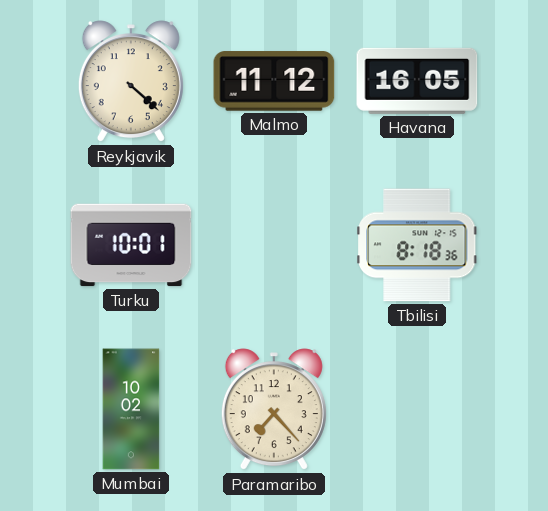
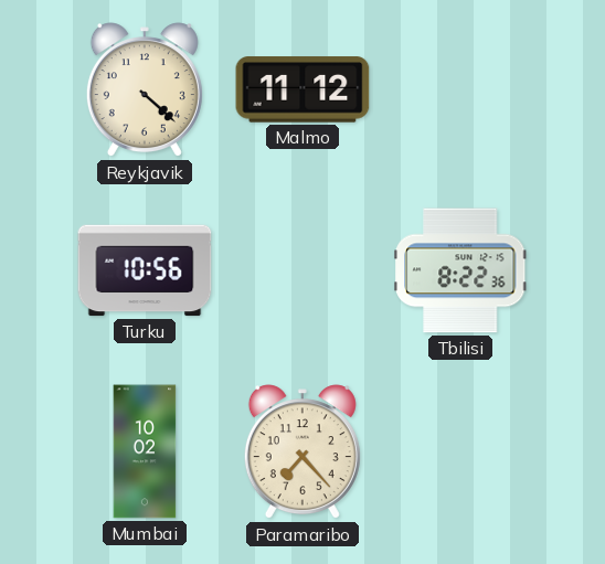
Havana: 16:05 -> none
Turku: 10:01 -> 10:56
Tbilisi: 8:18 -> 8:22
